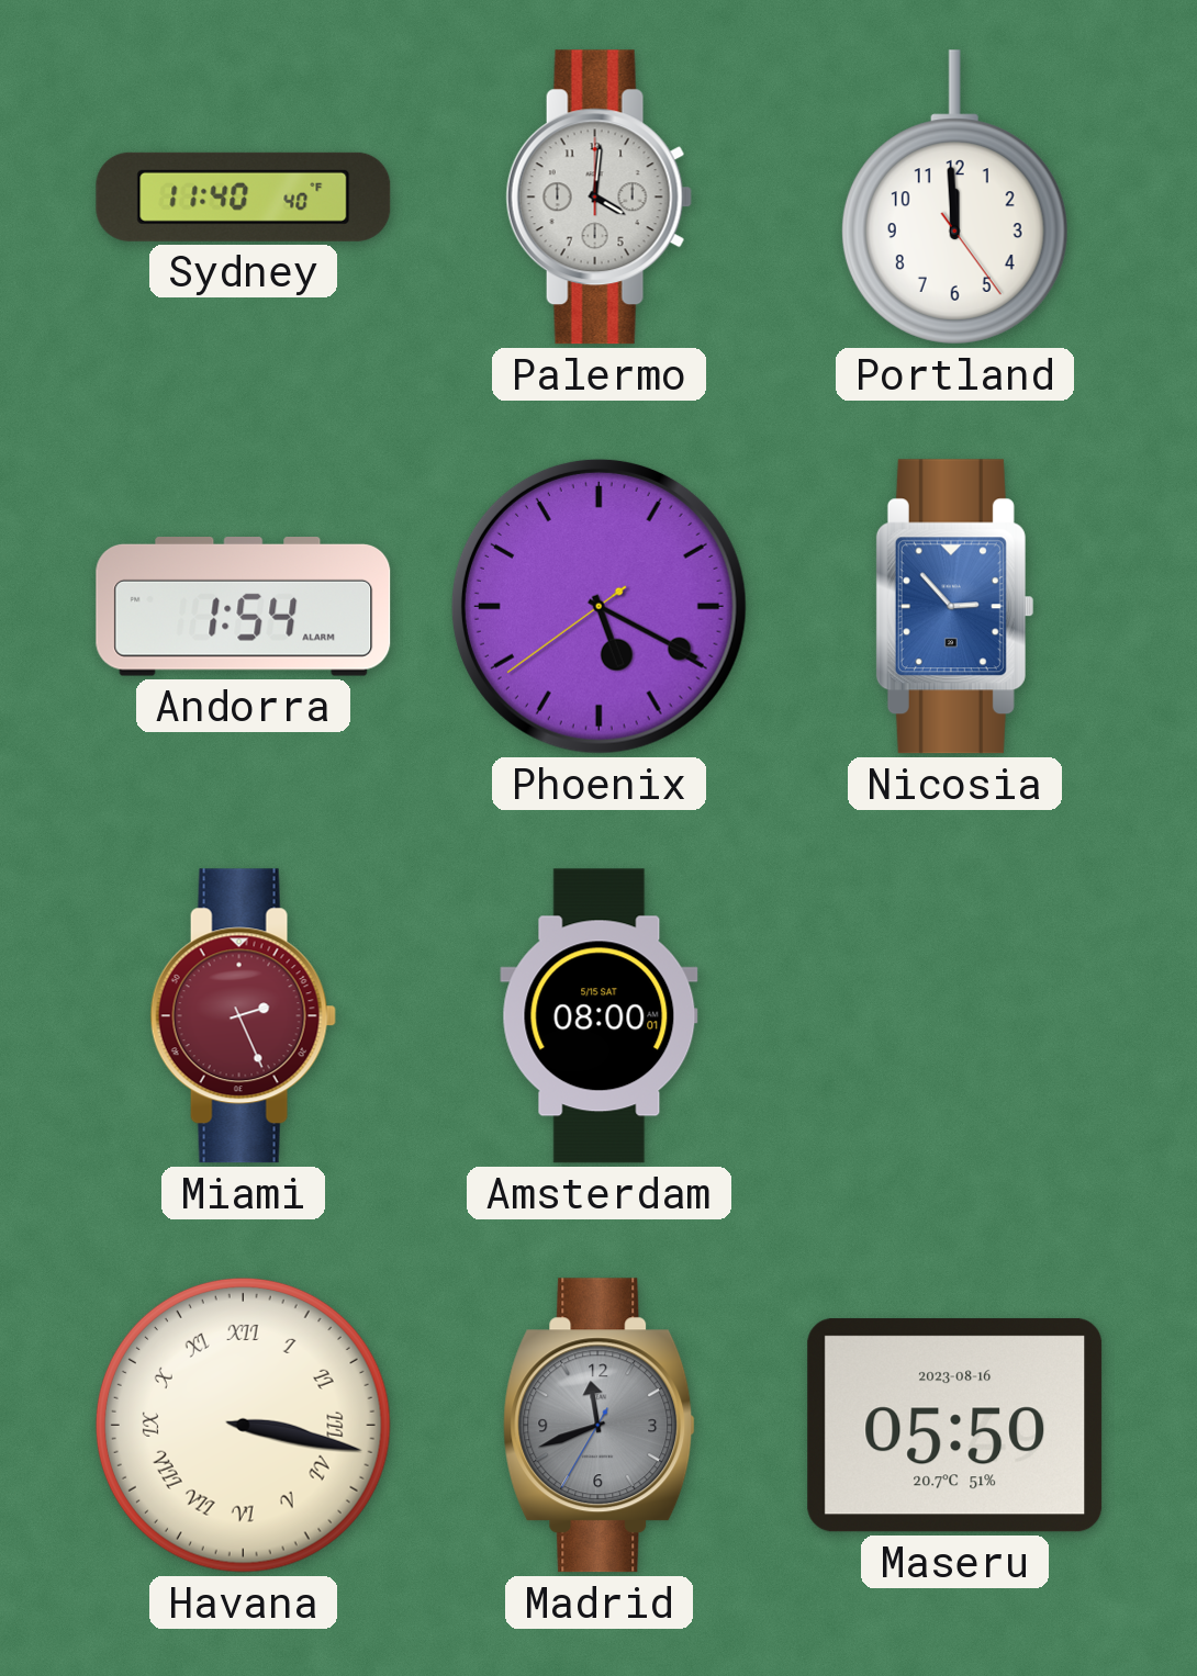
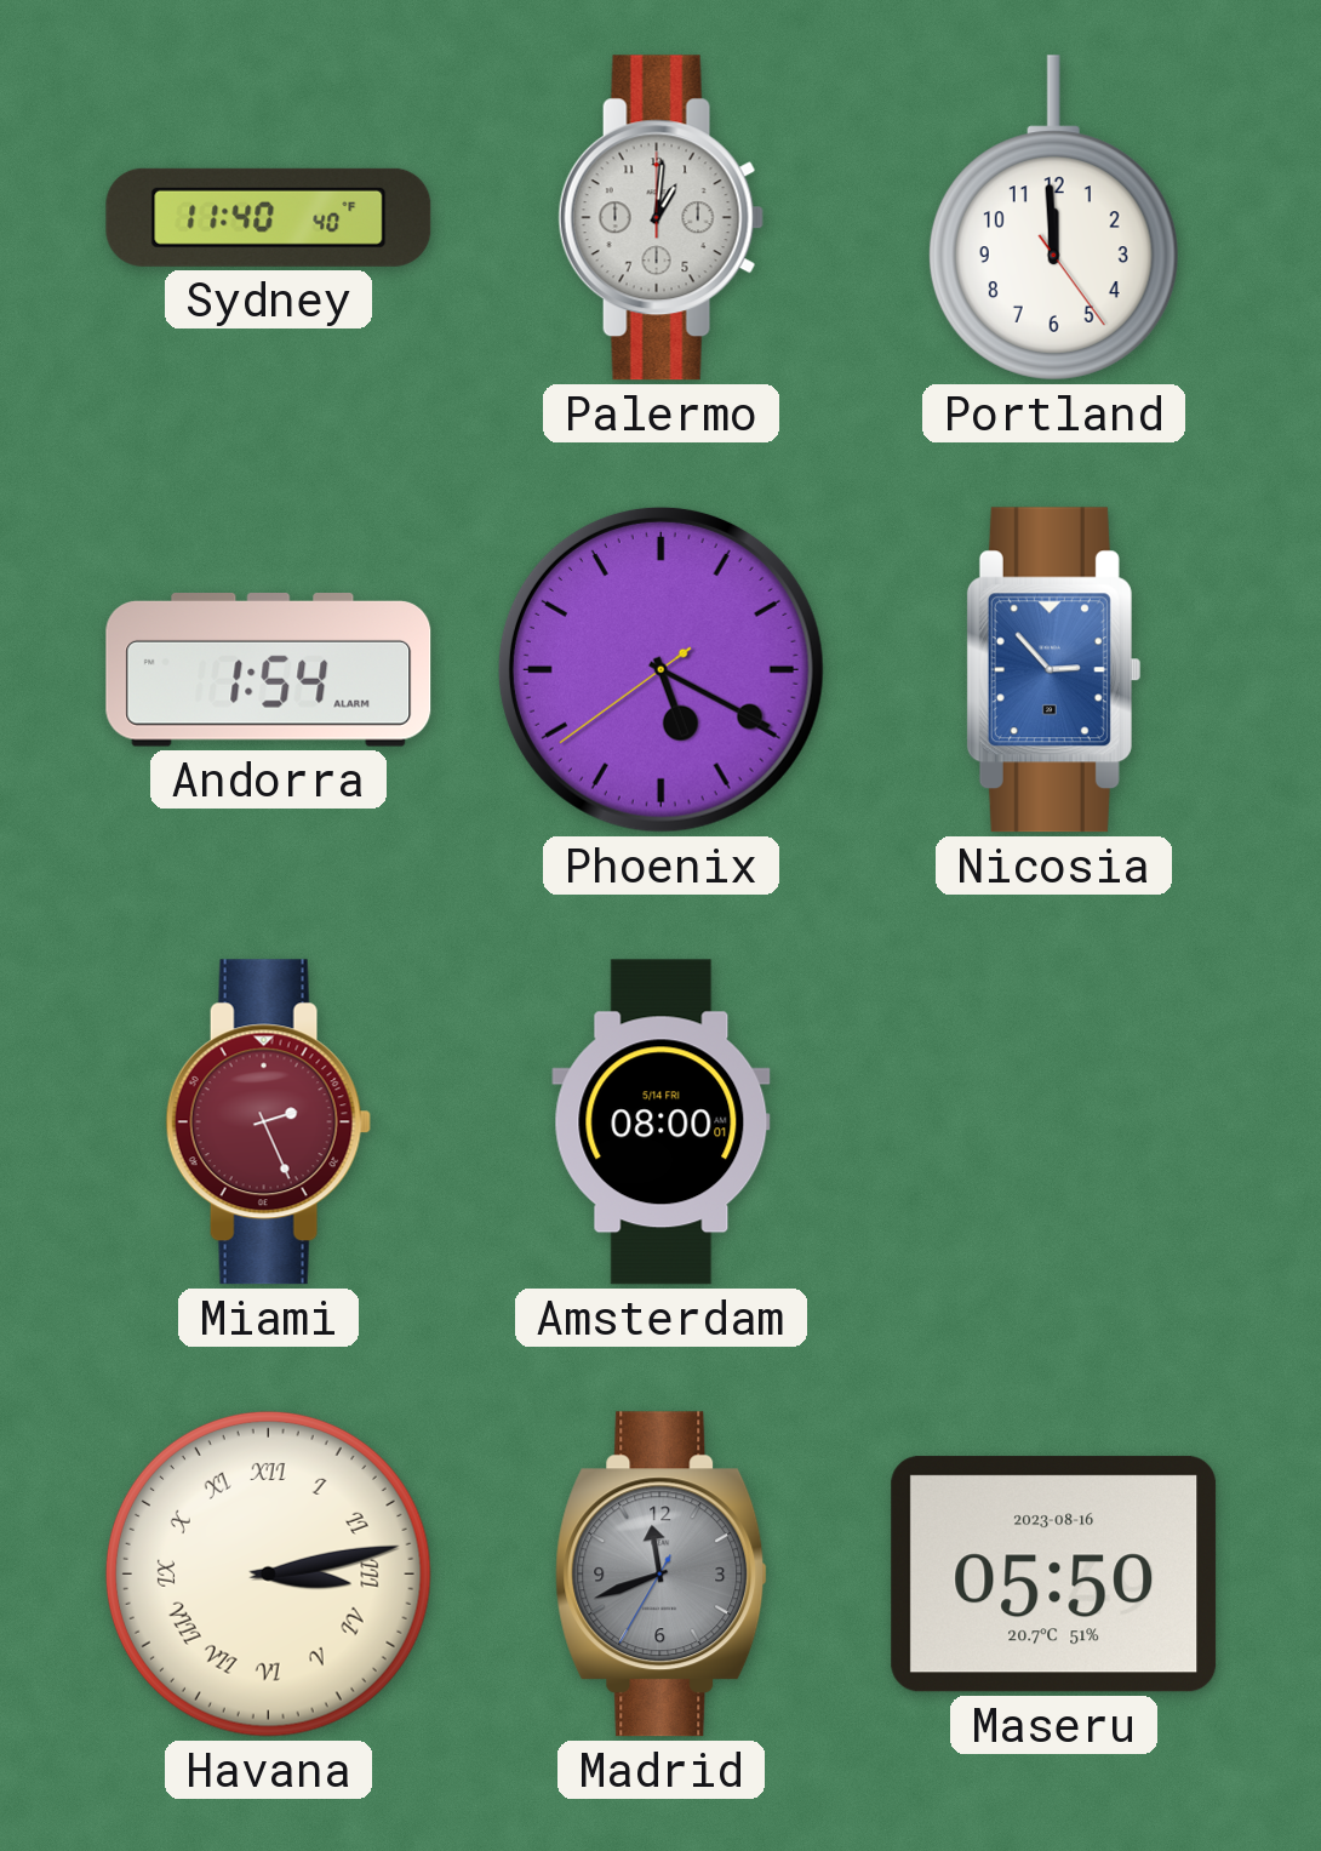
Palermo: 4:01 -> 1:01
Amsterdam date: 5/15 SAT -> 5/14 FRI
Havana: 3:17 -> 3:13
